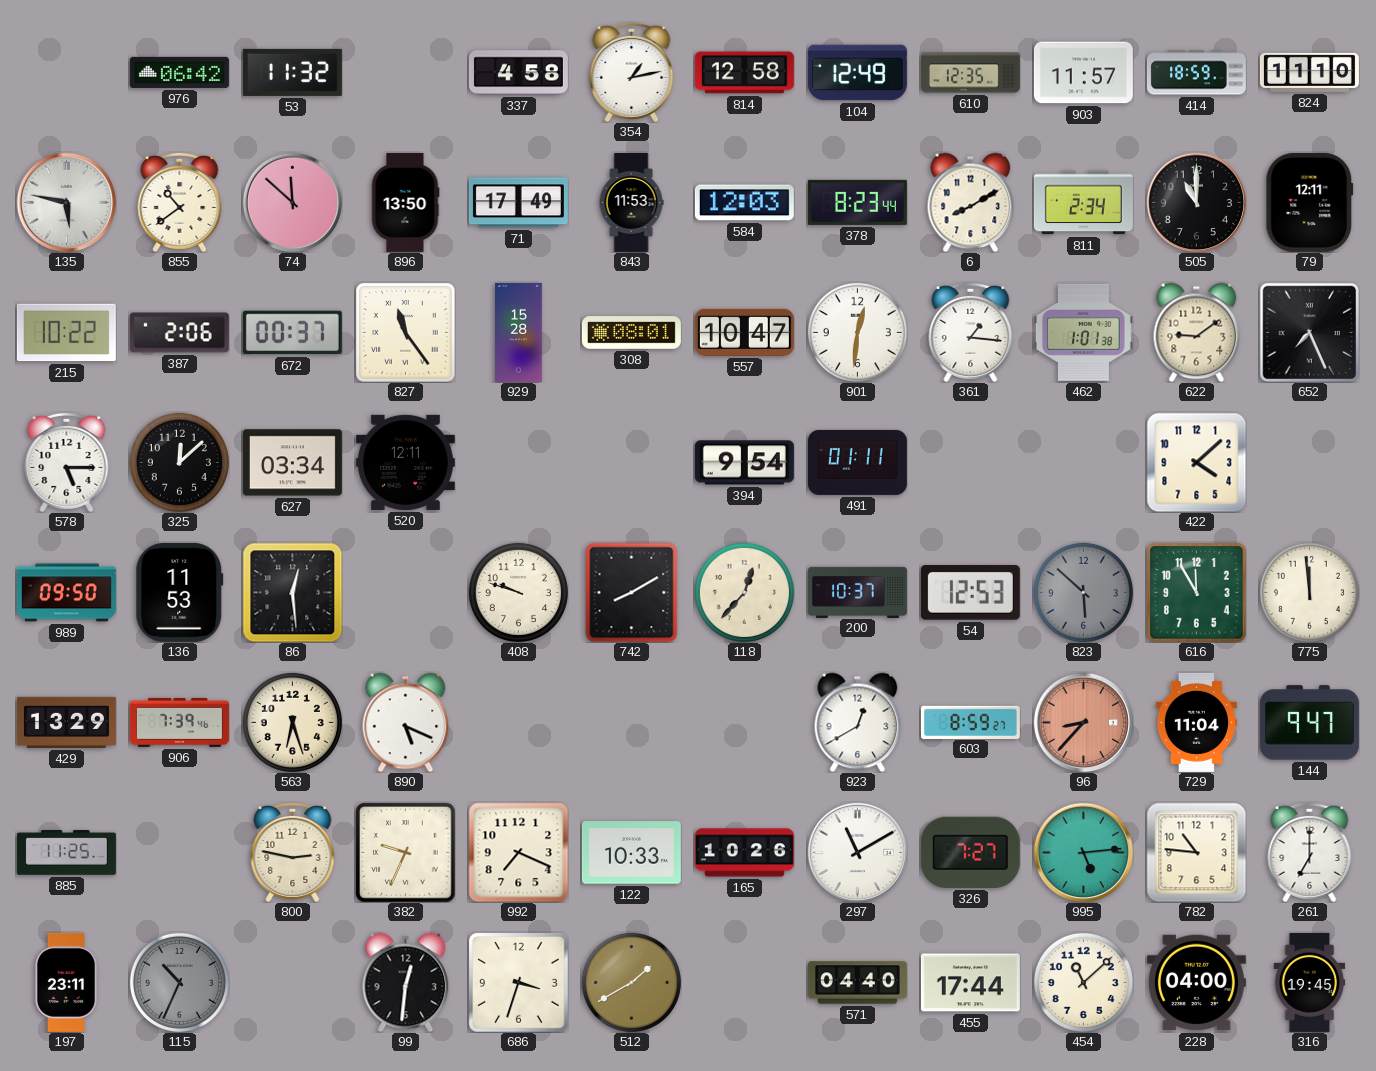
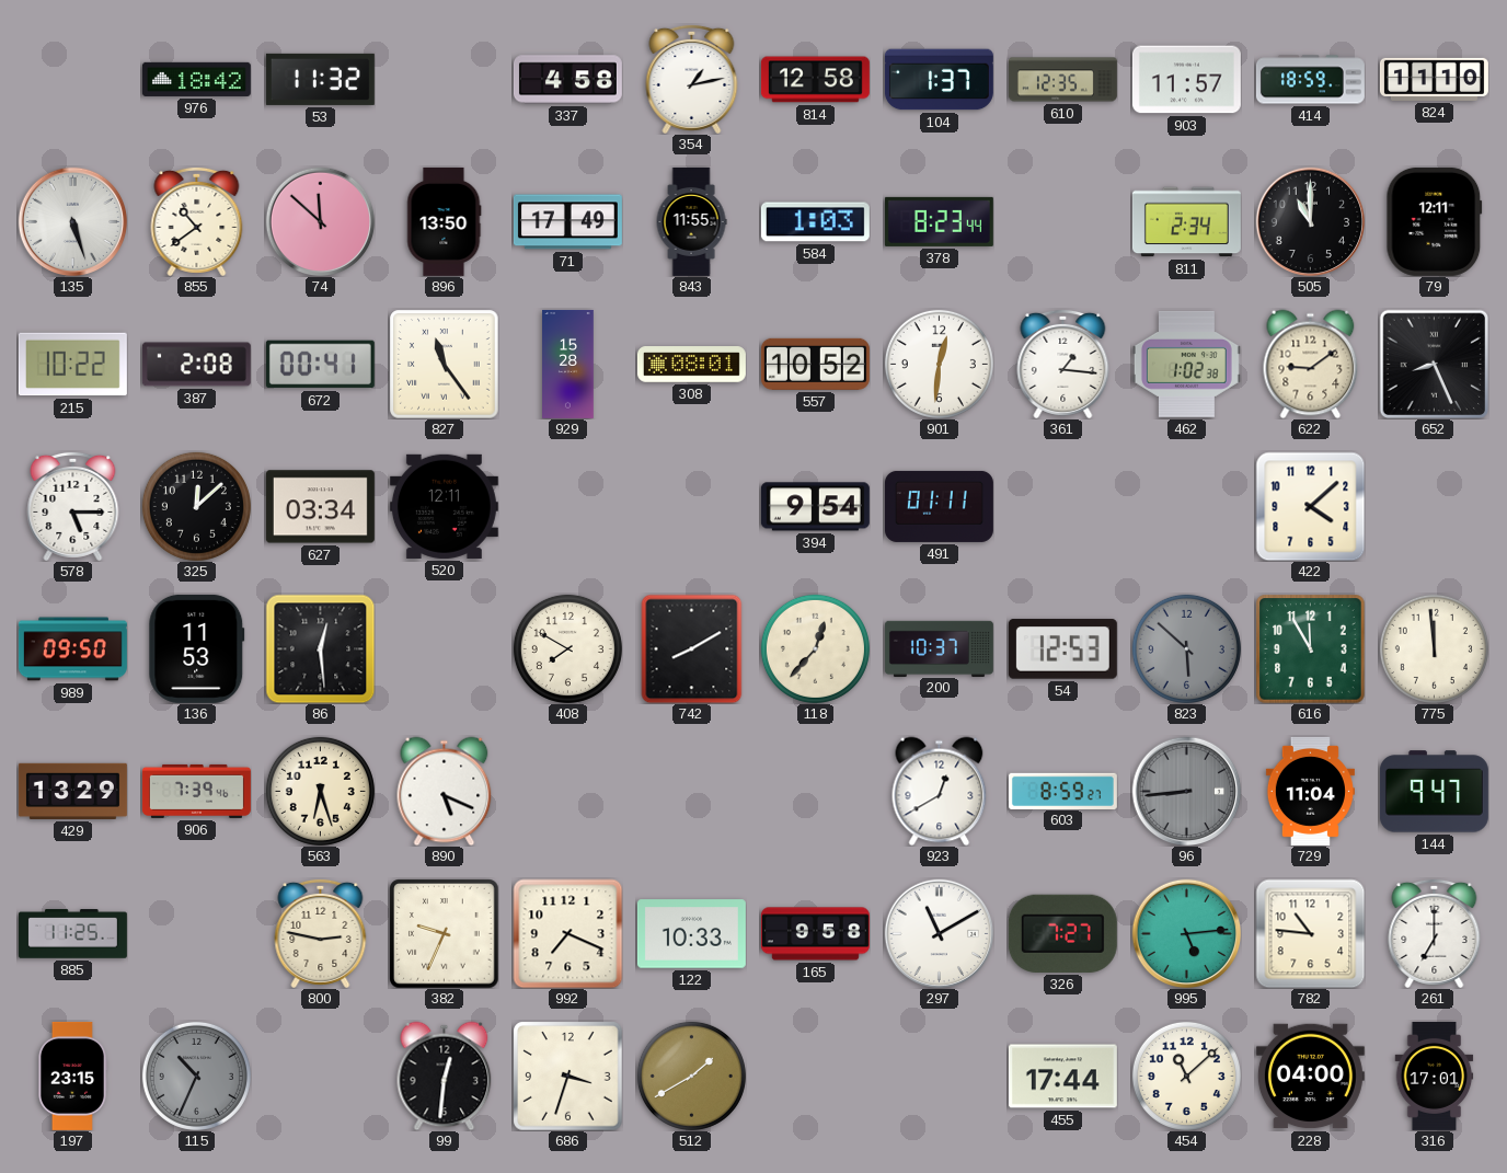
976: 06:42 -> 18:42
104: 12:49 -> 1:37
135: 5:47 -> 5:27
843: 11:53 -> 11:55
584: 12:03 -> 1:03
6: 8:10 -> none
387: 2:06 -> 2:08
672: 00:37 -> 00:41
557: 10:47 -> 10:52
462: 1:01 -> 1:02
652: 7:26 -> 8:26
408: 9:48 -> 7:50
96: 8:37 -> 8:44
96 dial: salmon -> grey
165: 10:26 -> 9:58
197: 23:11 -> 23:15
571: 04:40 -> none
316: 19:45 -> 17:01
